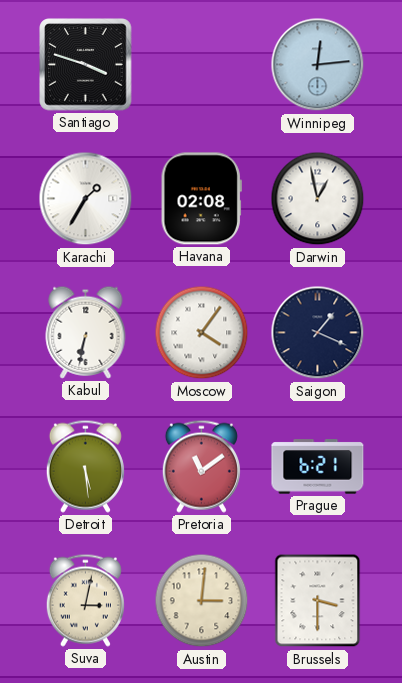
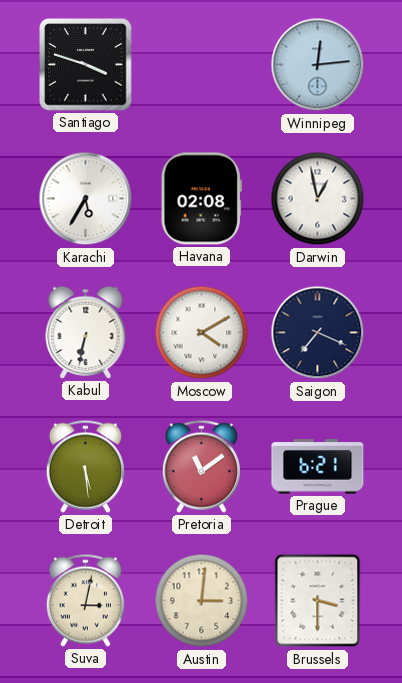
Karachi: 1:35 -> 5:35
Moscow: 4:06 -> 4:10
Saigon: 1:19 -> 7:19
